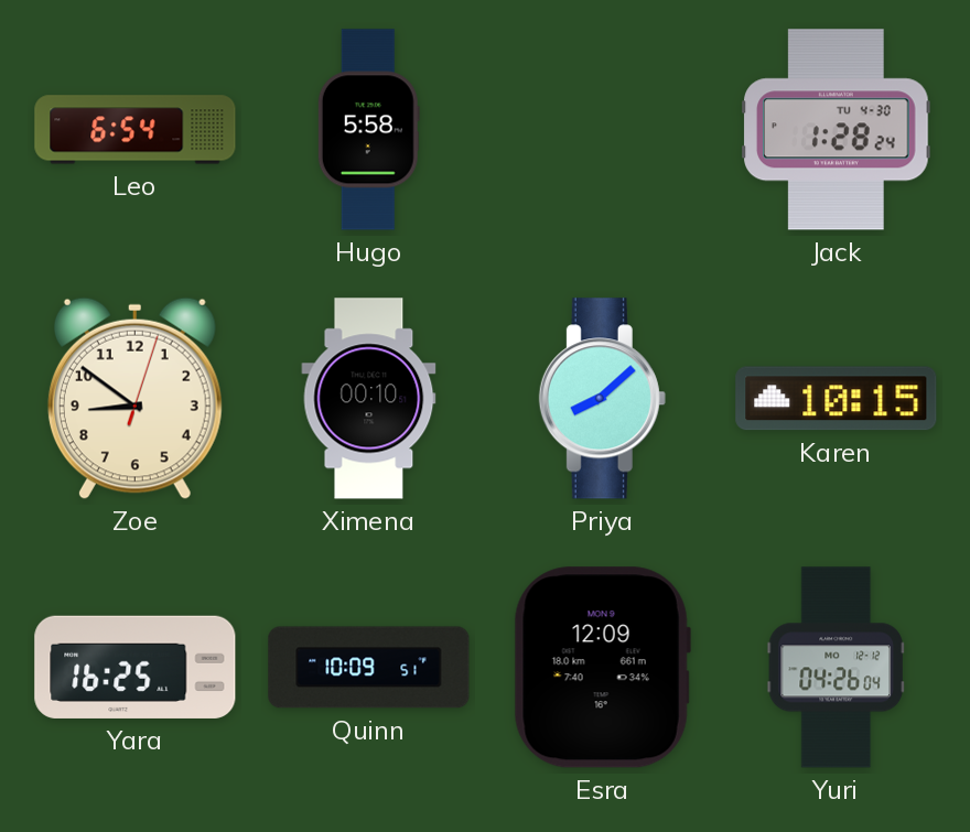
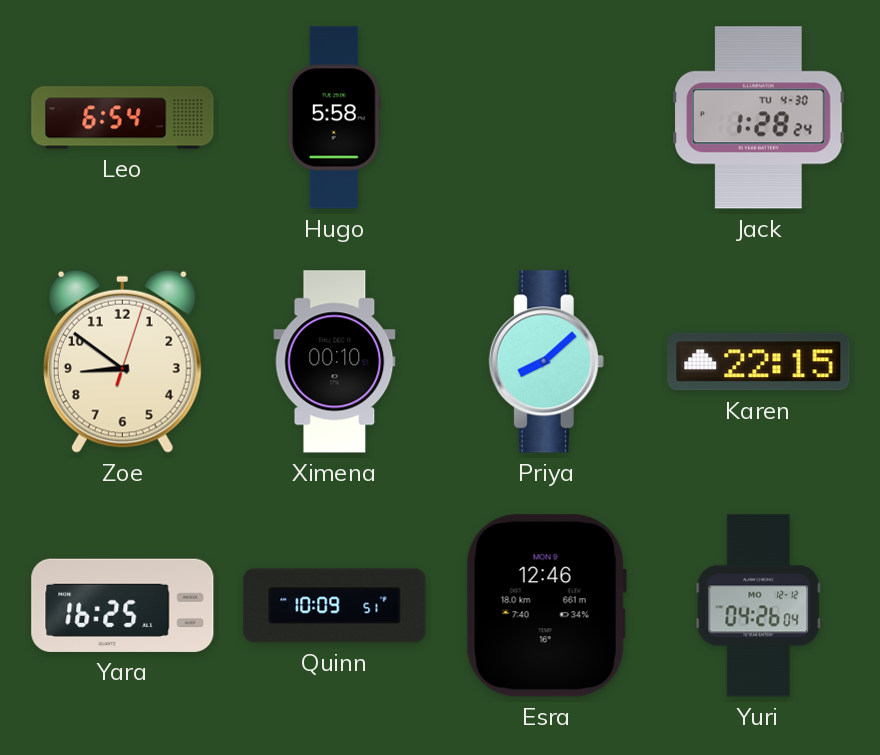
Karen: 10:15 -> 22:15
Esra: 12:09 -> 12:46
